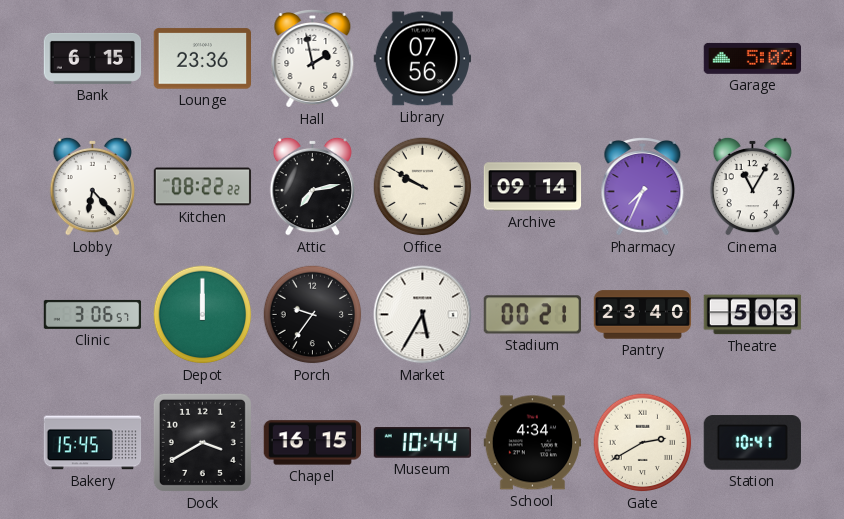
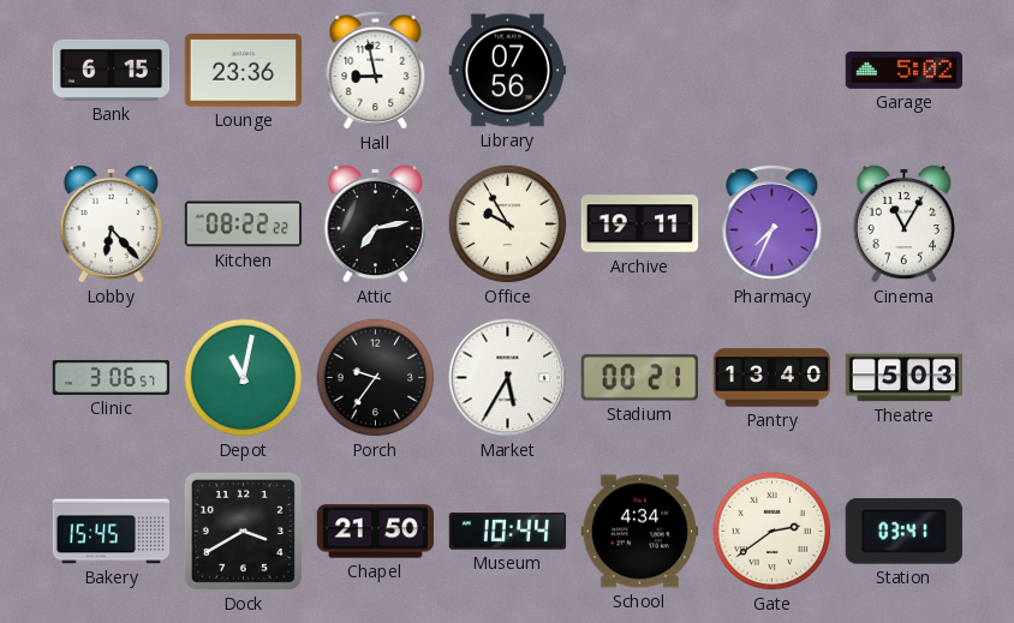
Hall: 1:58 -> 8:58
Office: 9:50 -> 9:55
Archive: 09:14 -> 19:11
Depot: 12:00 -> 11:02
Pantry: 23:40 -> 13:40
Chapel: 16:15 -> 21:50
Gate: 2:40 -> 2:39
Station: 10:41 -> 03:41
